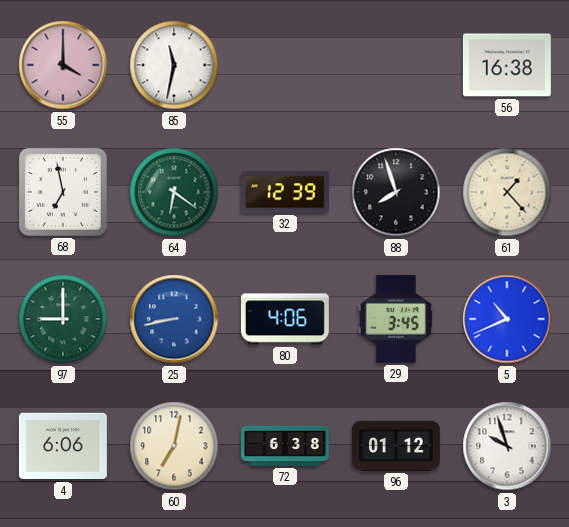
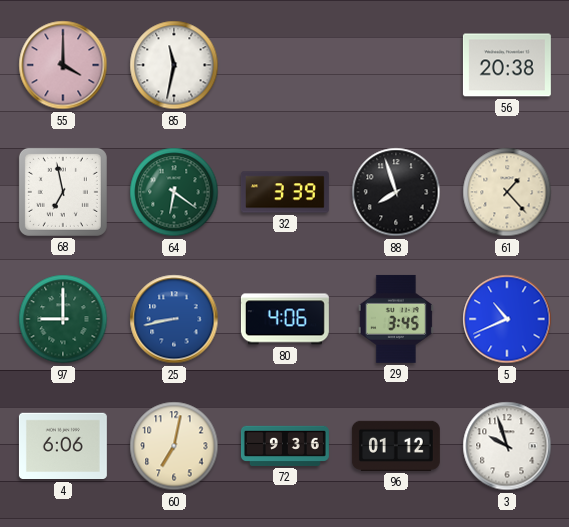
56: 16:38 -> 20:38
32: 12:39 -> 3:39
72: 6:38 -> 9:36
